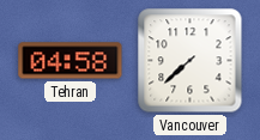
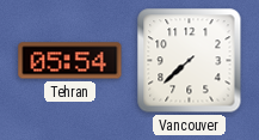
Tehran: 04:58 -> 05:54
